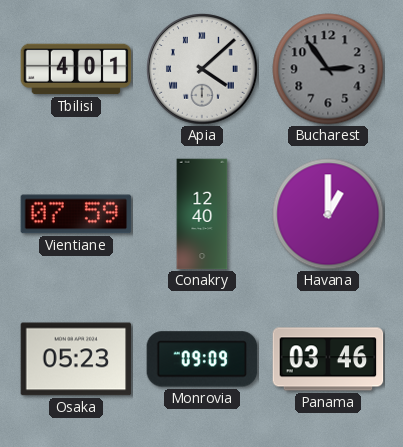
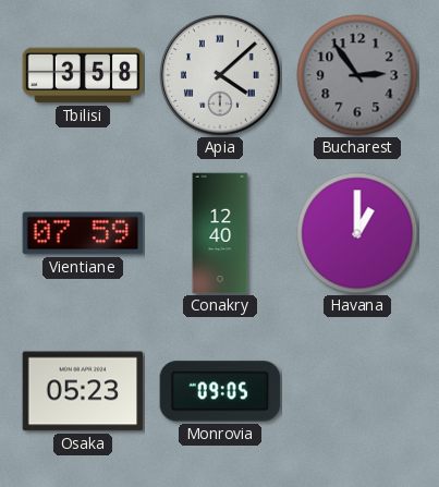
Tbilisi: 4:01 -> 3:58
Monrovia: 09:09 -> 09:05
Panama: 03:46 -> none
